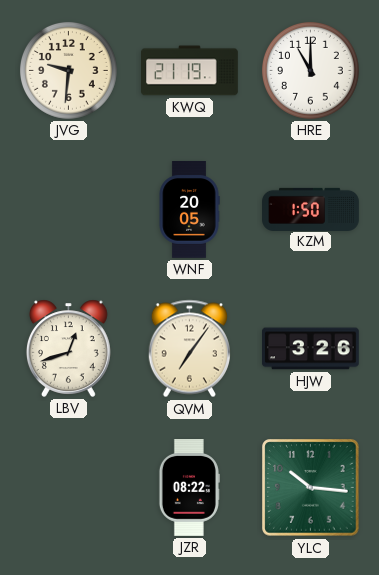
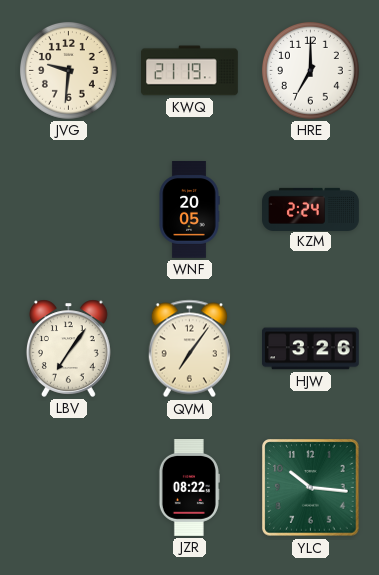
HRE: 11:00 -> 7:00
KZM: 1:50 -> 2:24
LBV: 12:42 -> 7:06
